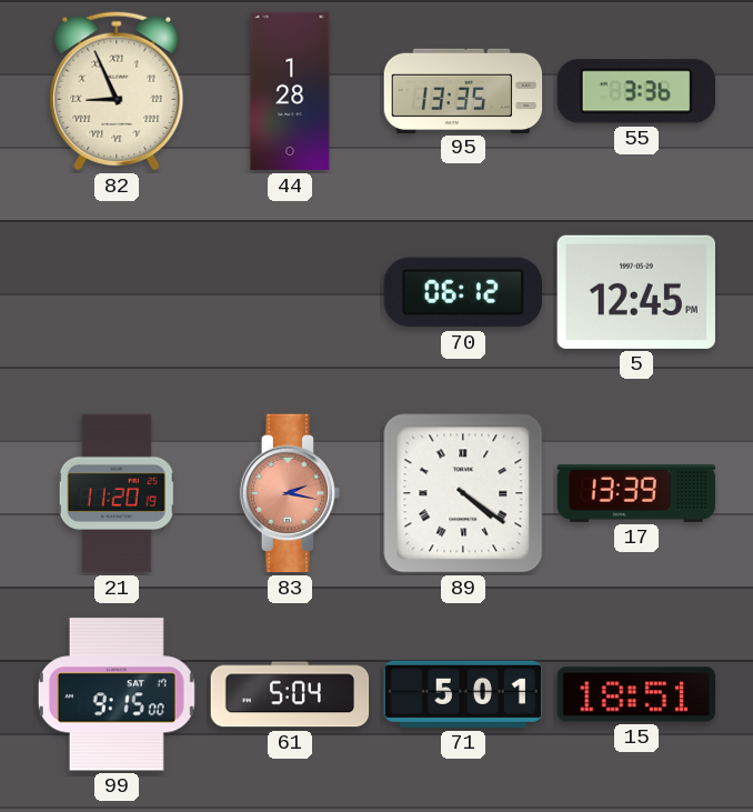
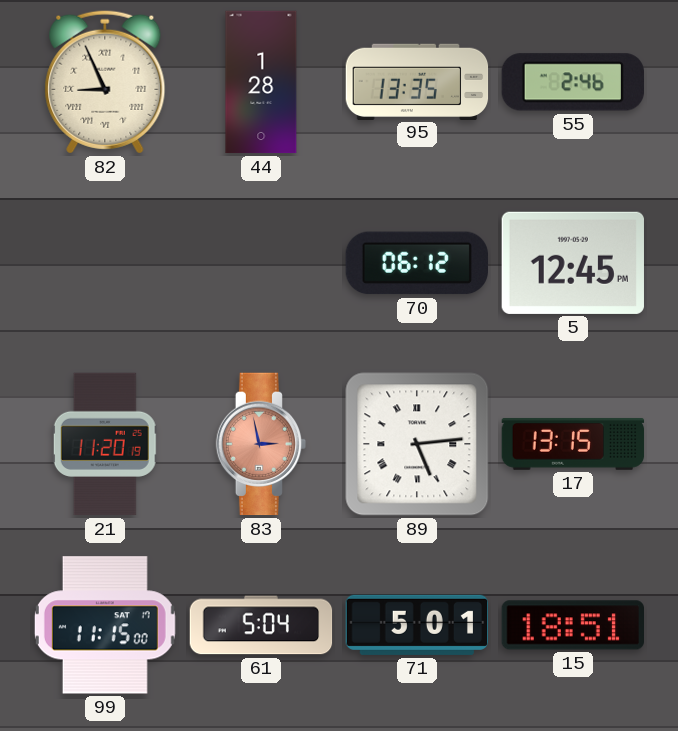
55: 3:36 -> 2:46
83: 2:17 -> 2:58
89: 4:21 -> 5:14
17: 13:39 -> 13:15
99: 9:15 -> 11:15
